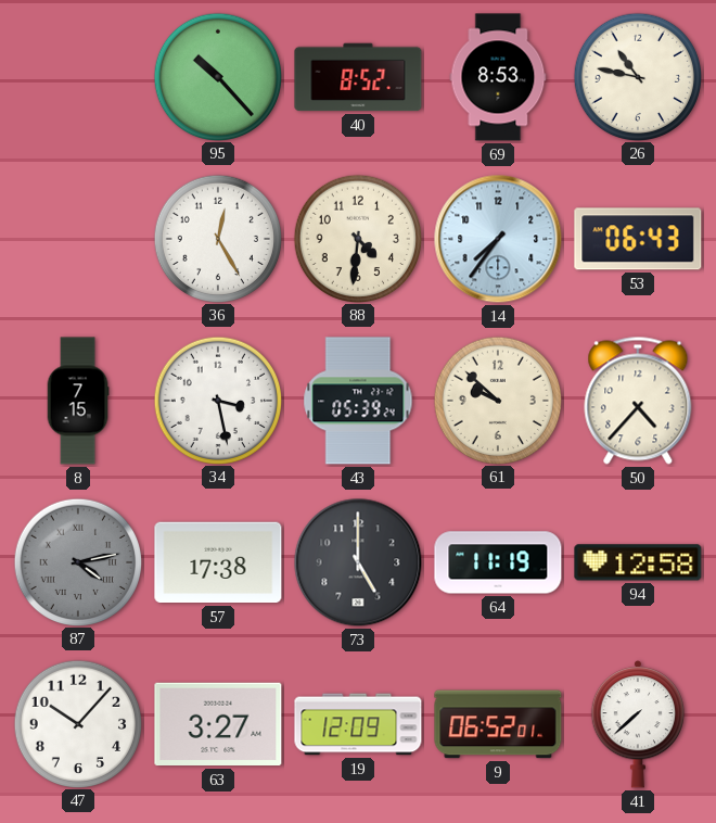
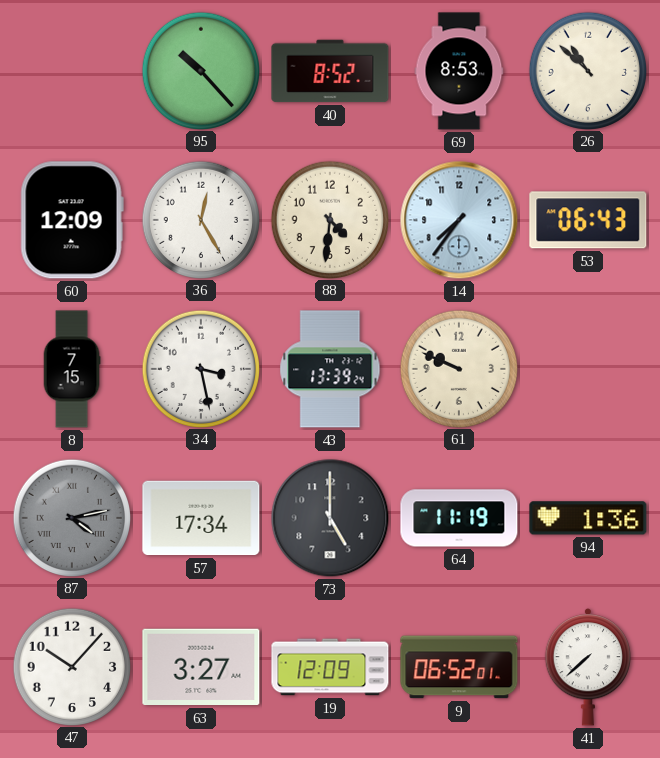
26: 10:47 -> 10:52
60: none -> 12:09
43: 05:39 -> 13:39
61: 9:52 -> 9:49
50: 4:37 -> none
57: 17:38 -> 17:34
94: 12:58 -> 1:36
